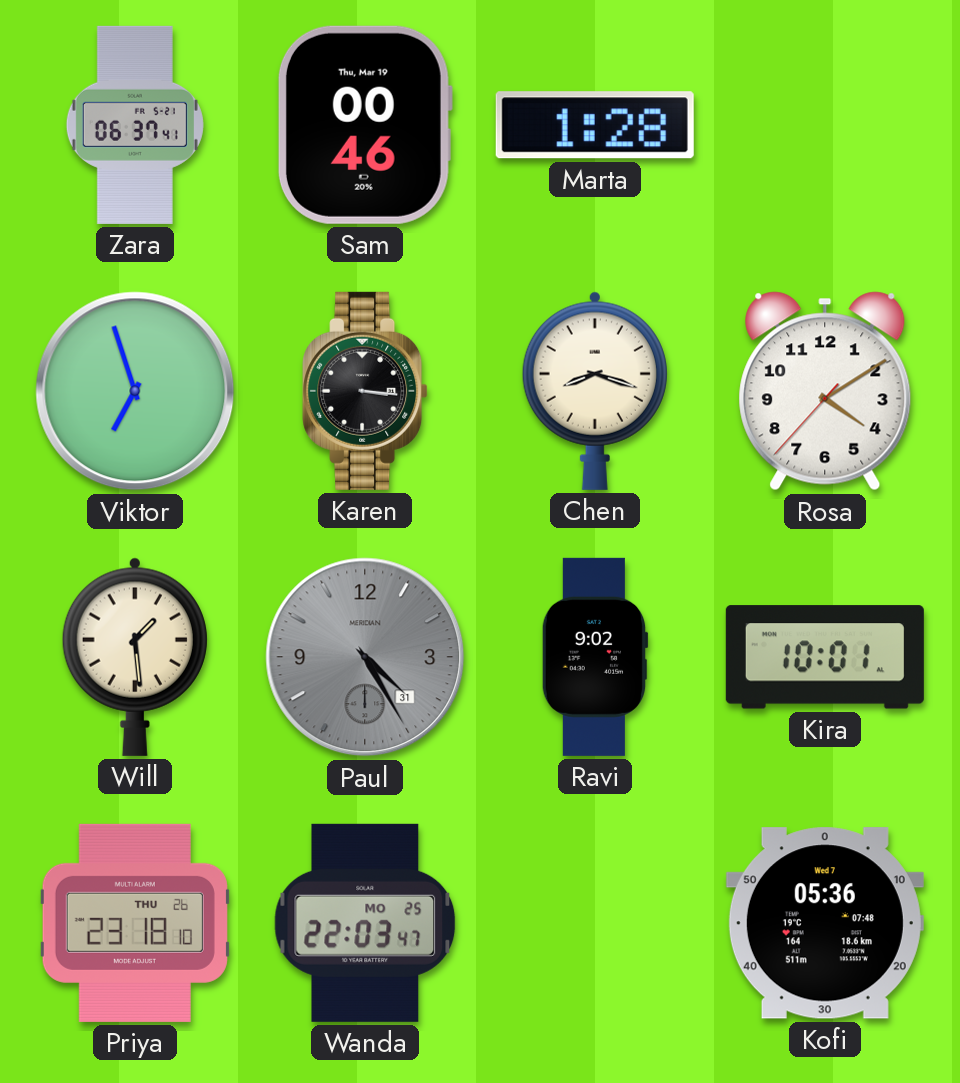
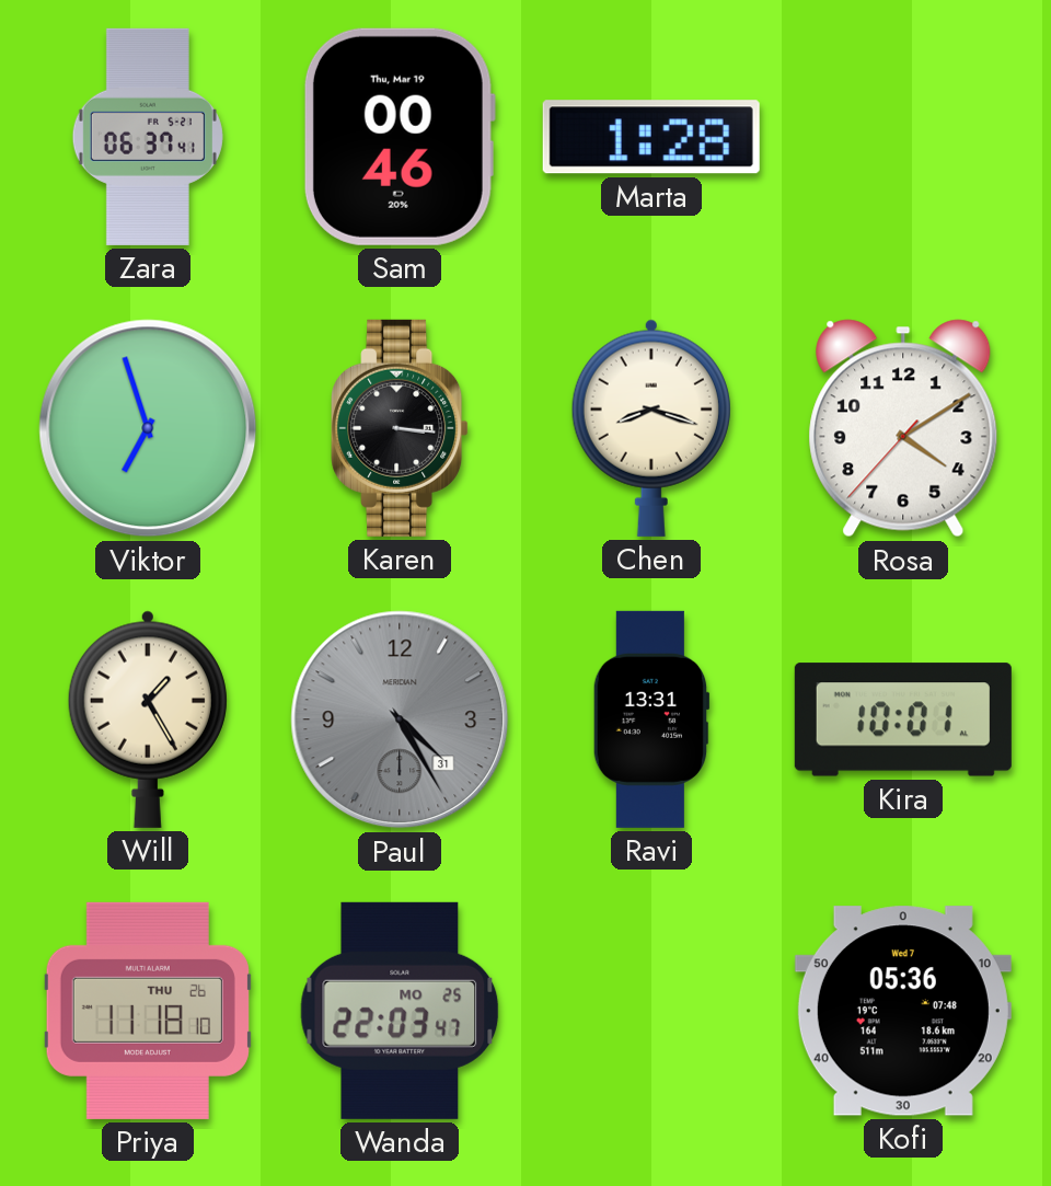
Will: 1:29 -> 1:25
Ravi: 9:02 -> 13:31
Priya: 23:18 -> 11:18
